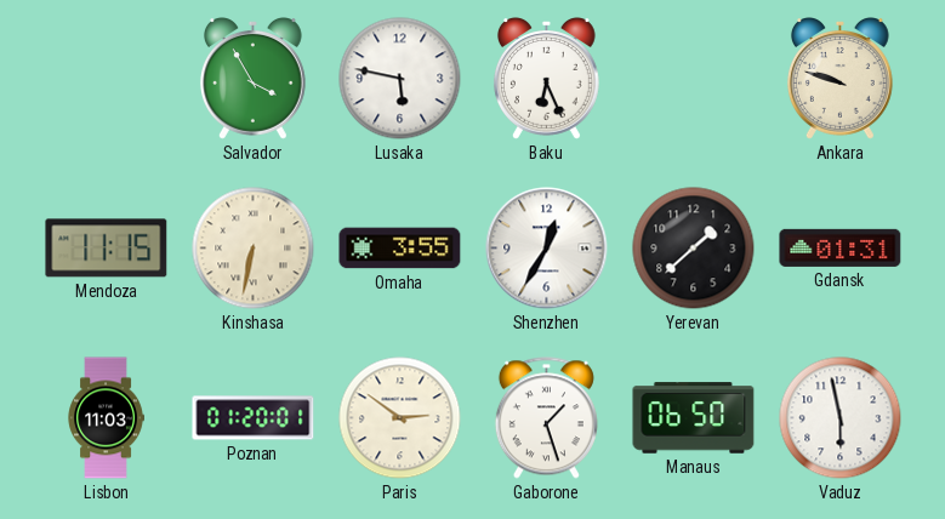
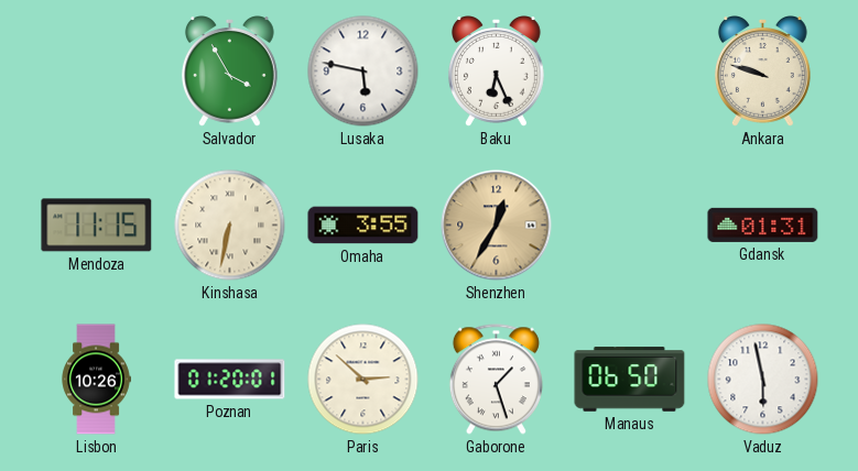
Shenzhen dial: white -> champagne
Yerevan: 1:38 -> none
Lisbon: 11:03 -> 10:26
Paris: 2:51 -> 2:52
